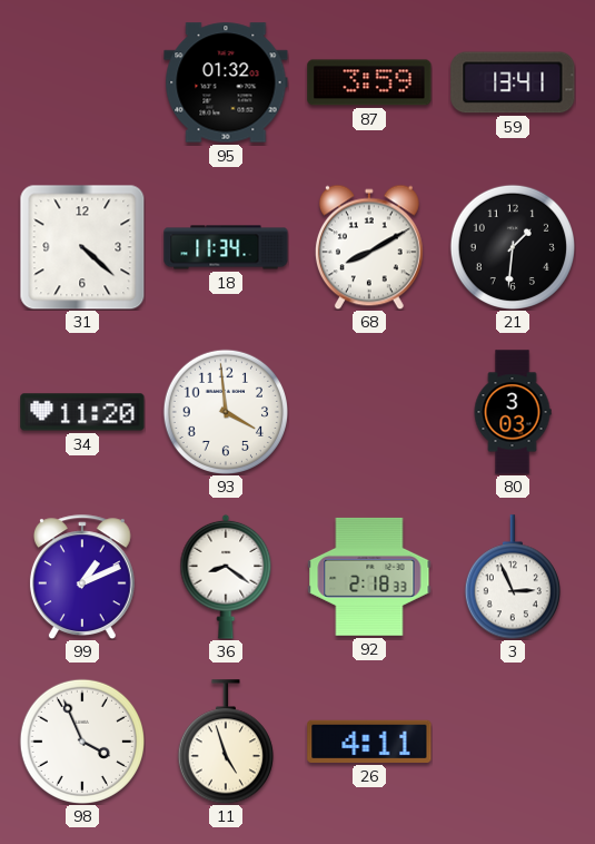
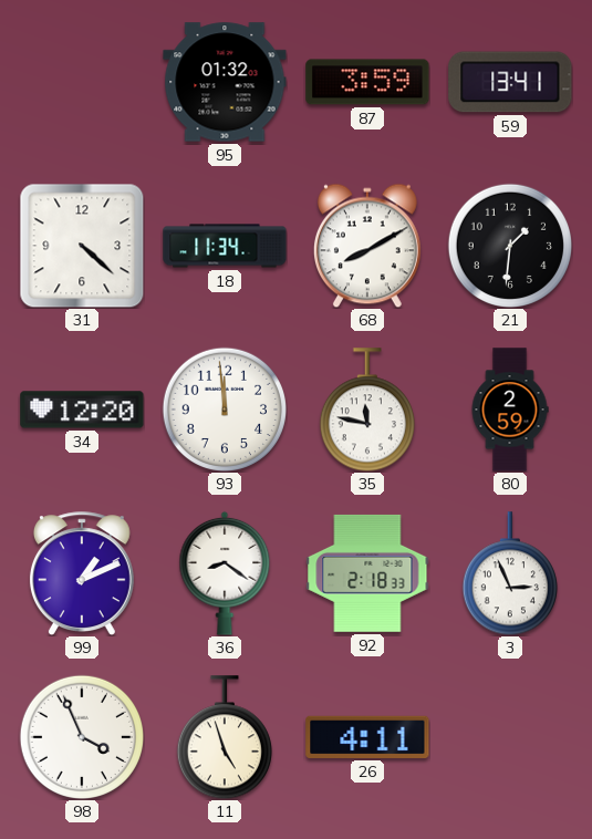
34: 11:20 -> 12:20
93: 3:59 -> 11:59
35: none -> 11:47
80: 3:03 -> 2:59
